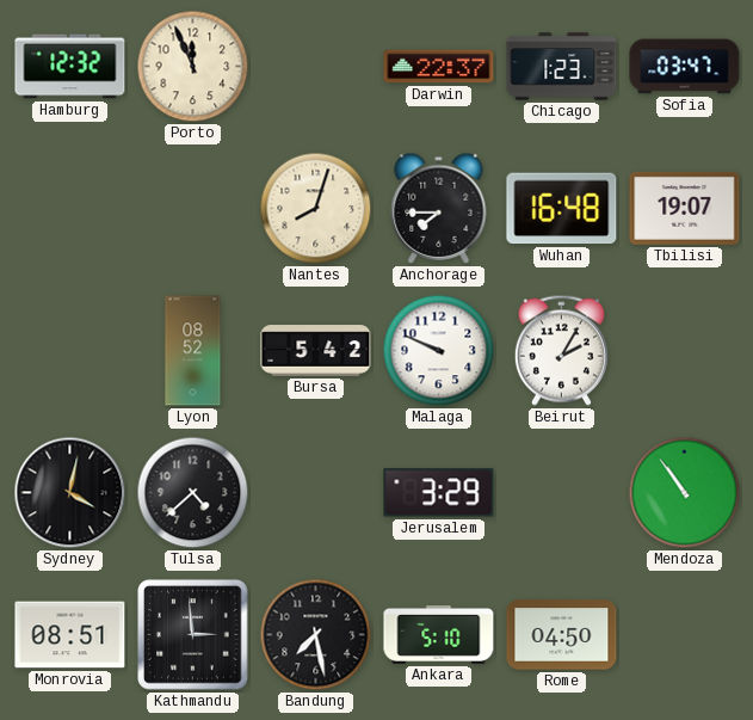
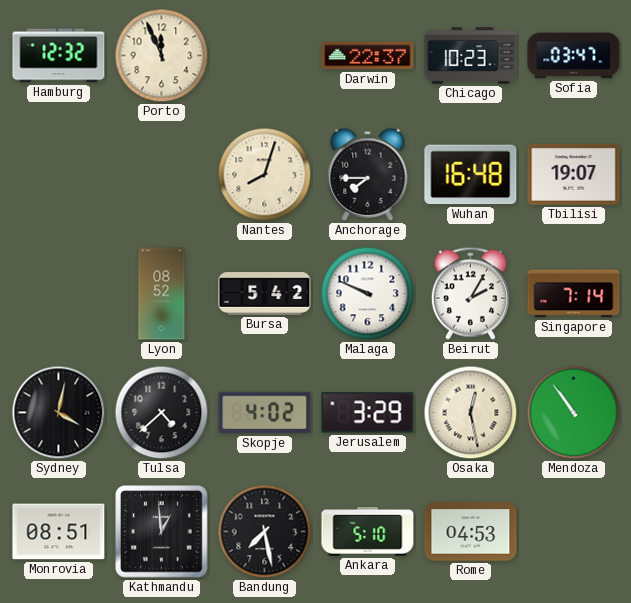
Chicago: 1:23 -> 10:23
Singapore: none -> 7:14
Skopje: none -> 4:02
Osaka: none -> 12:28
Kathmandu: 2:59 -> 12:59
Rome: 04:50 -> 04:53
